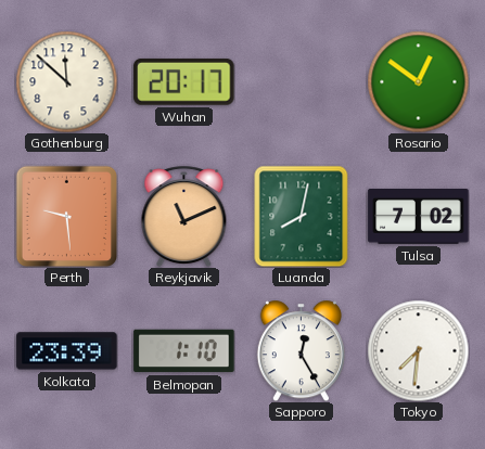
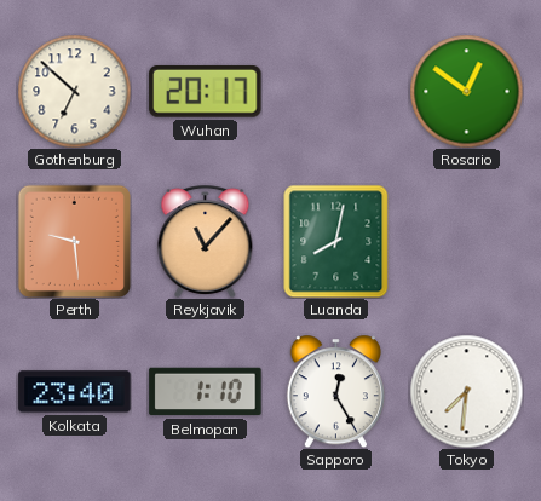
Gothenburg: 11:52 -> 6:52
Reykjavik: 11:11 -> 11:07
Tulsa: 7:02 -> none
Kolkata: 23:39 -> 23:40
